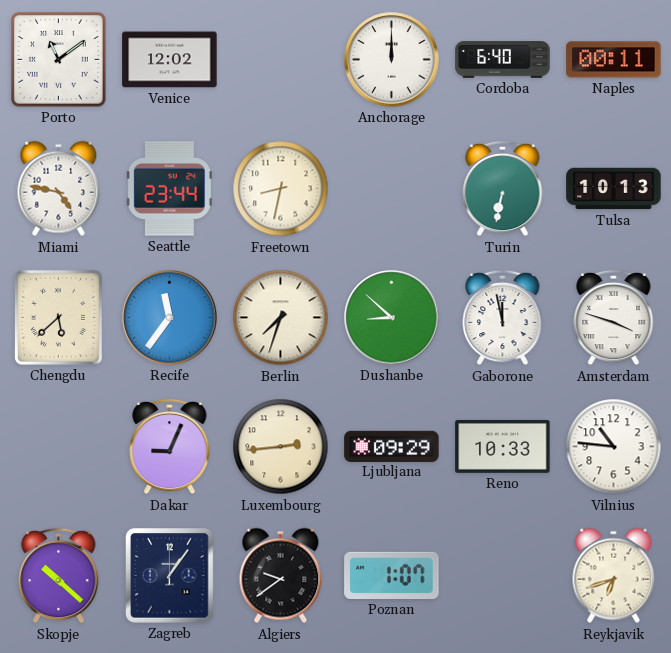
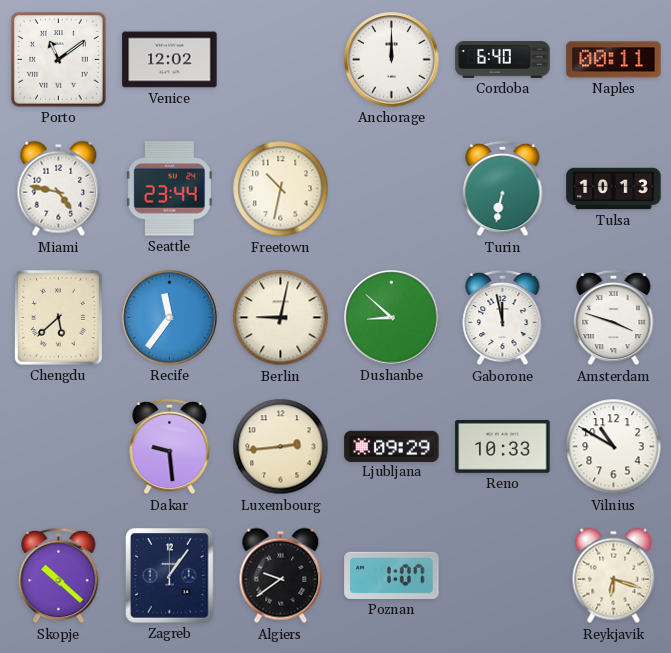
Freetown: 8:32 -> 10:32
Berlin: 7:33 -> 9:02
Dakar: 9:04 -> 9:29
Vilnius: 10:46 -> 10:50
Reykjavik: 6:42 -> 6:18
